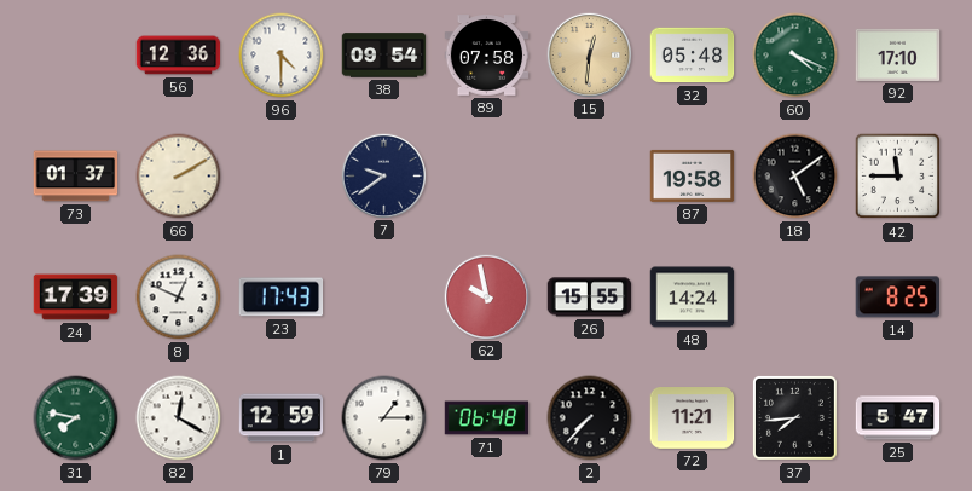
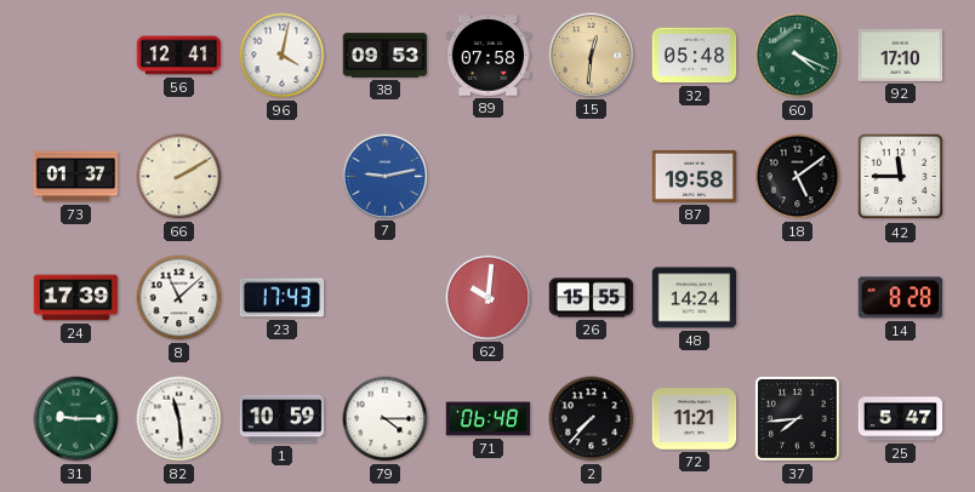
56: 12:36 -> 12:41
96: 4:30 -> 4:02
38: 09:54 -> 09:53
7: 9:39 -> 9:13
7 dial: navy -> blue
8: 12:49 -> 11:08
62: 9:58 -> 10:01
14: 8:25 -> 8:28
31: 7:47 -> 9:15
82: 12:20 -> 11:29
1: 12:59 -> 10:59
79: 1:15 -> 4:15
